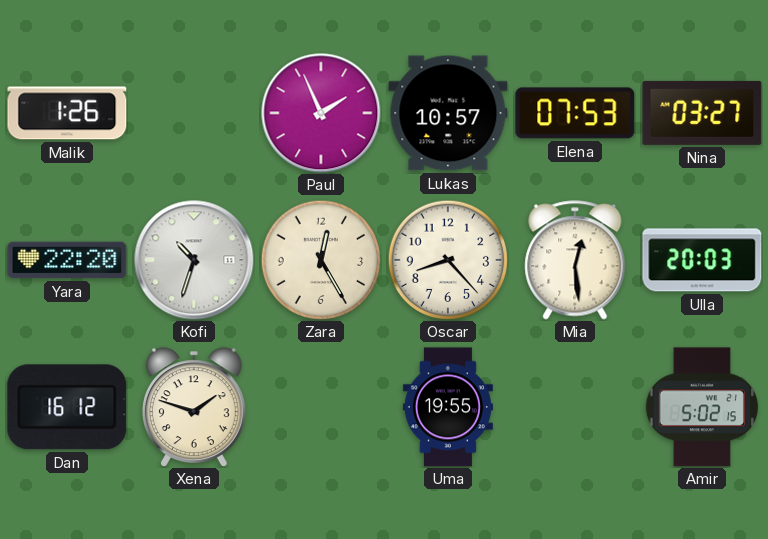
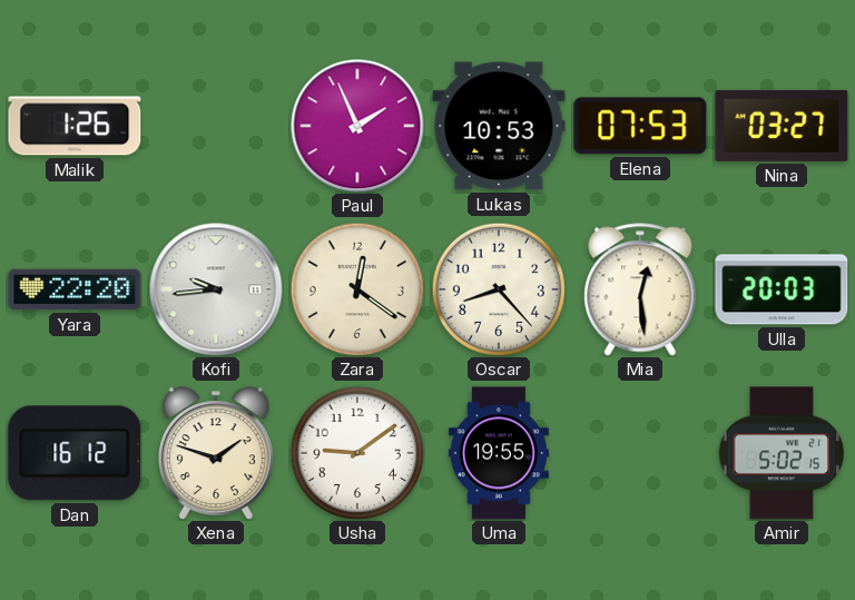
Lukas: 10:57 -> 10:53
Kofi: 10:33 -> 9:44
Zara: 12:25 -> 12:21
Usha: none -> 9:09
